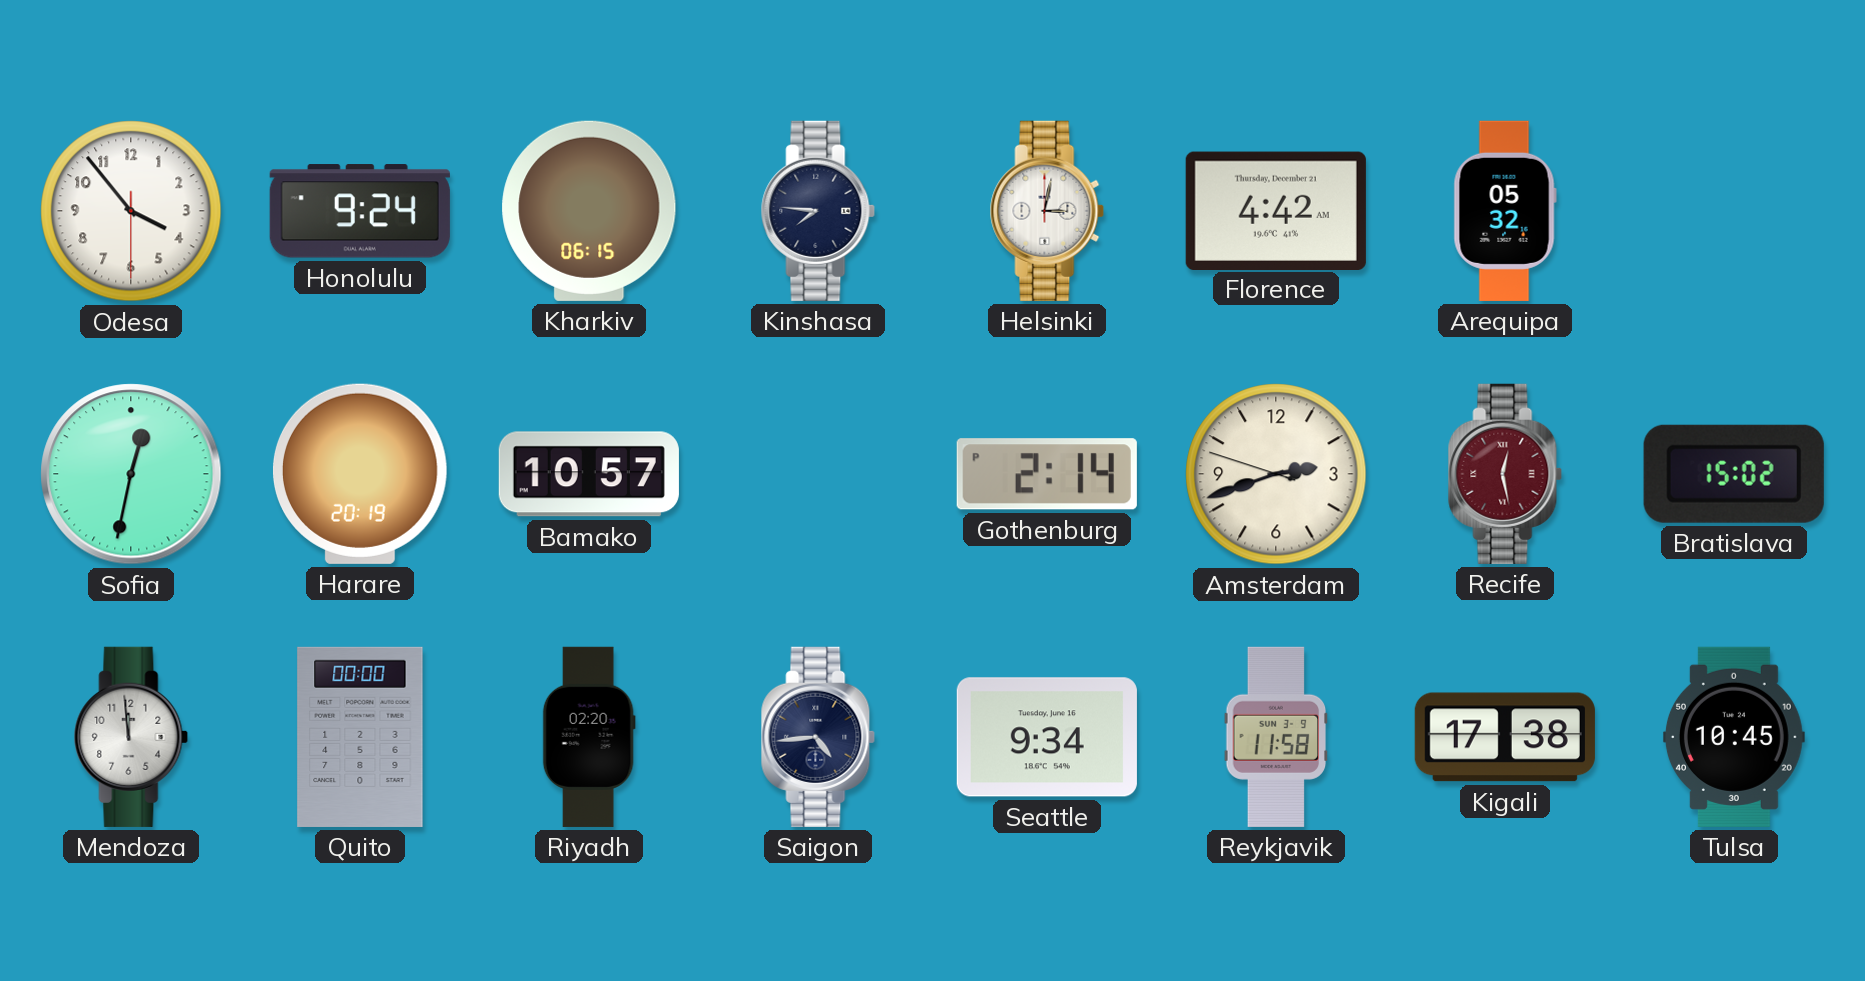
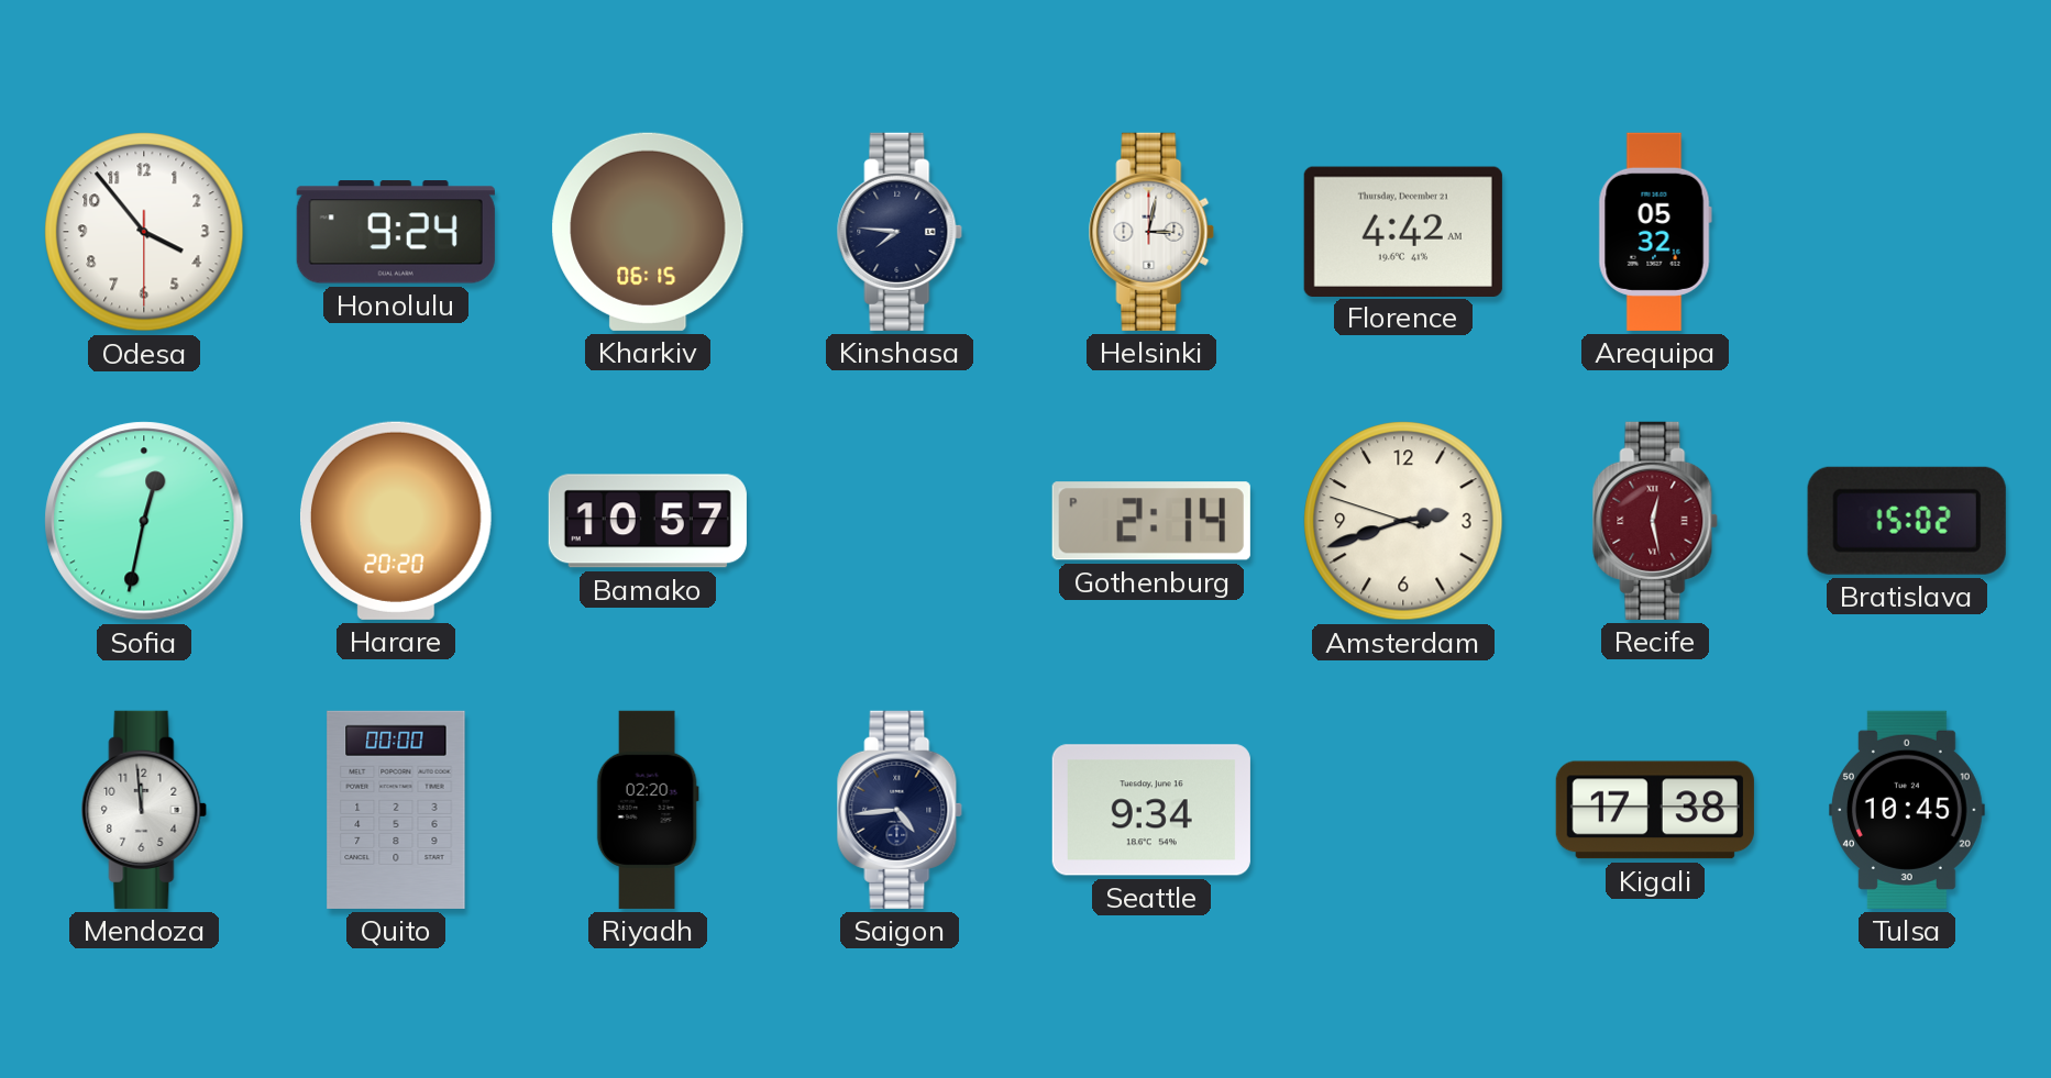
Harare: 20:19 -> 20:20
Reykjavik: 11:58 -> none
